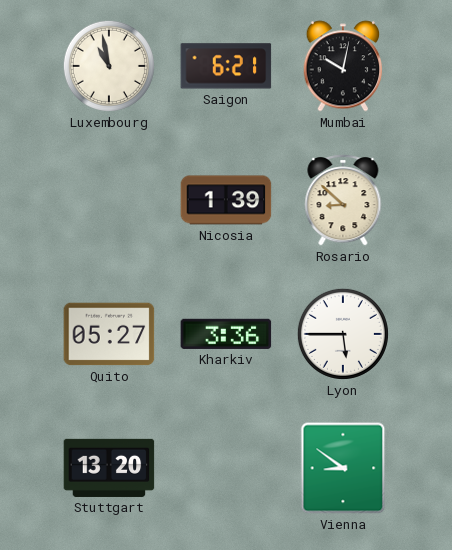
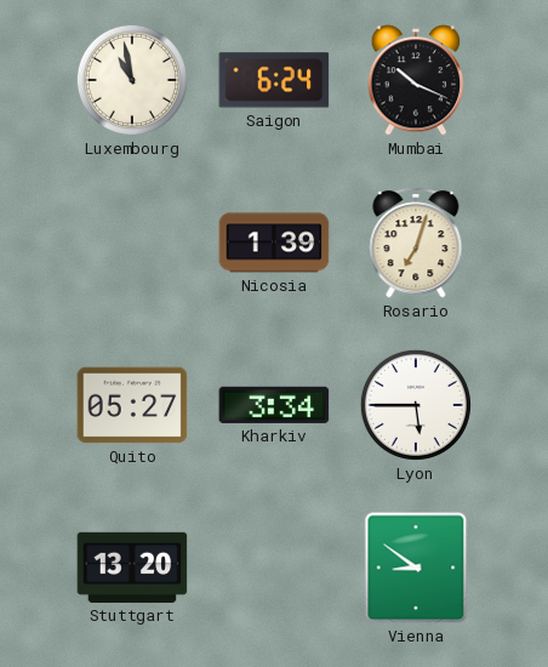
Saigon: 6:21 -> 6:24
Mumbai: 10:02 -> 10:19
Rosario: 8:52 -> 7:03
Kharkiv: 3:36 -> 3:34
